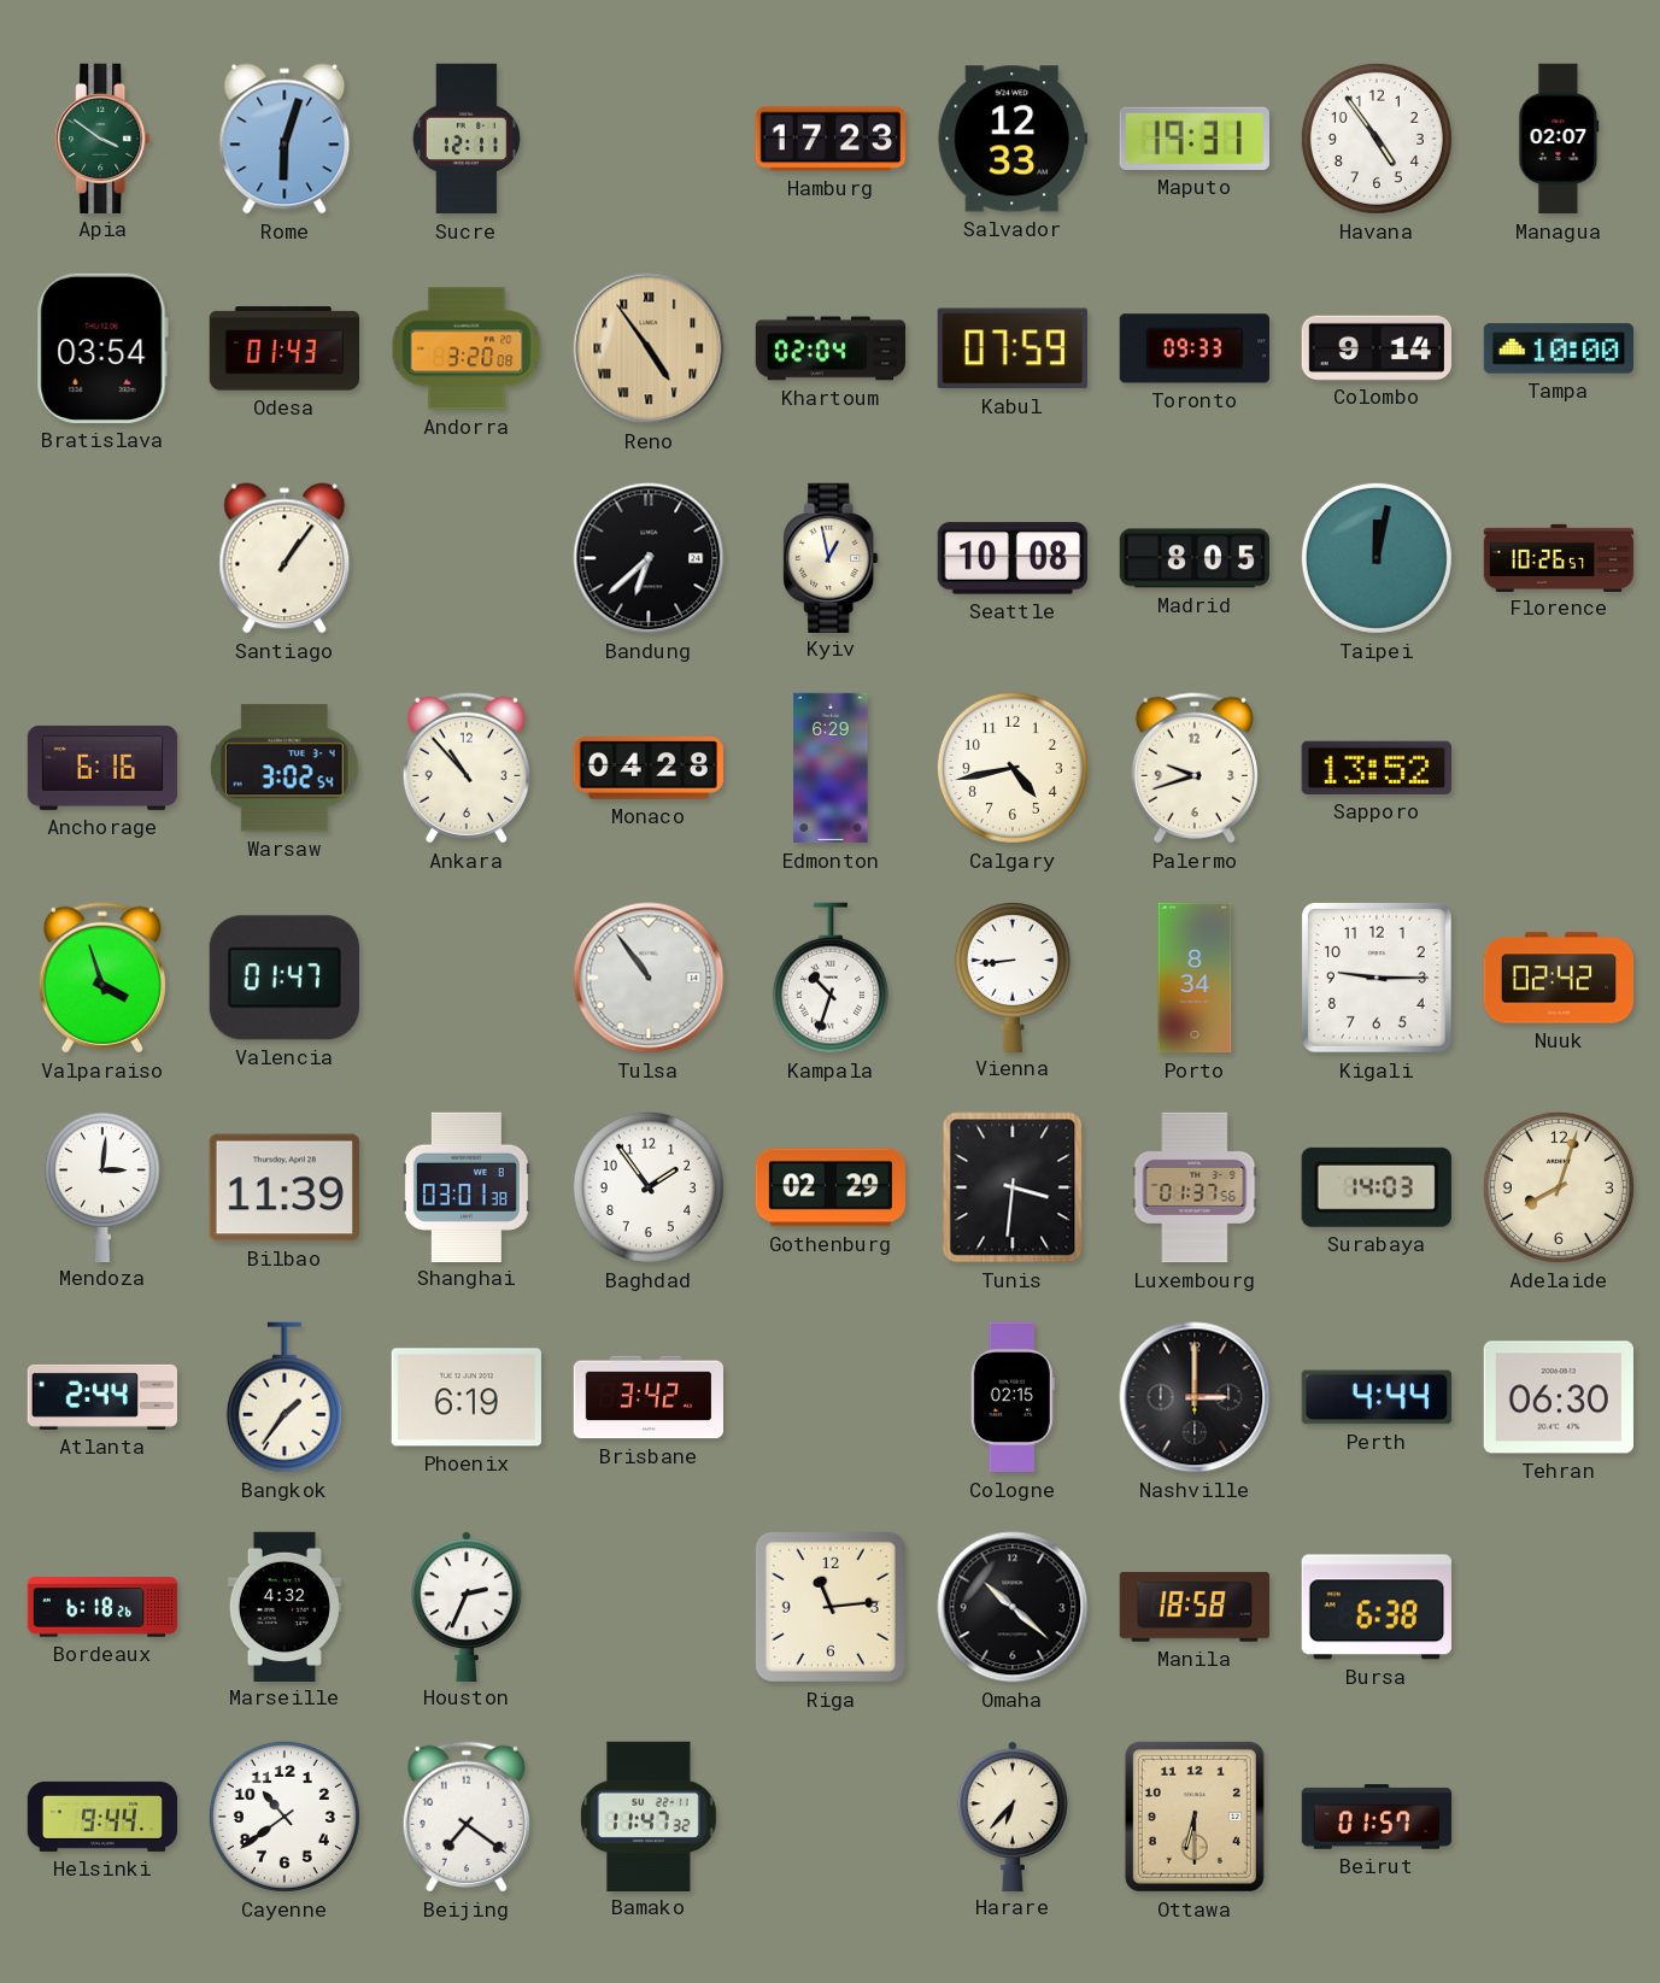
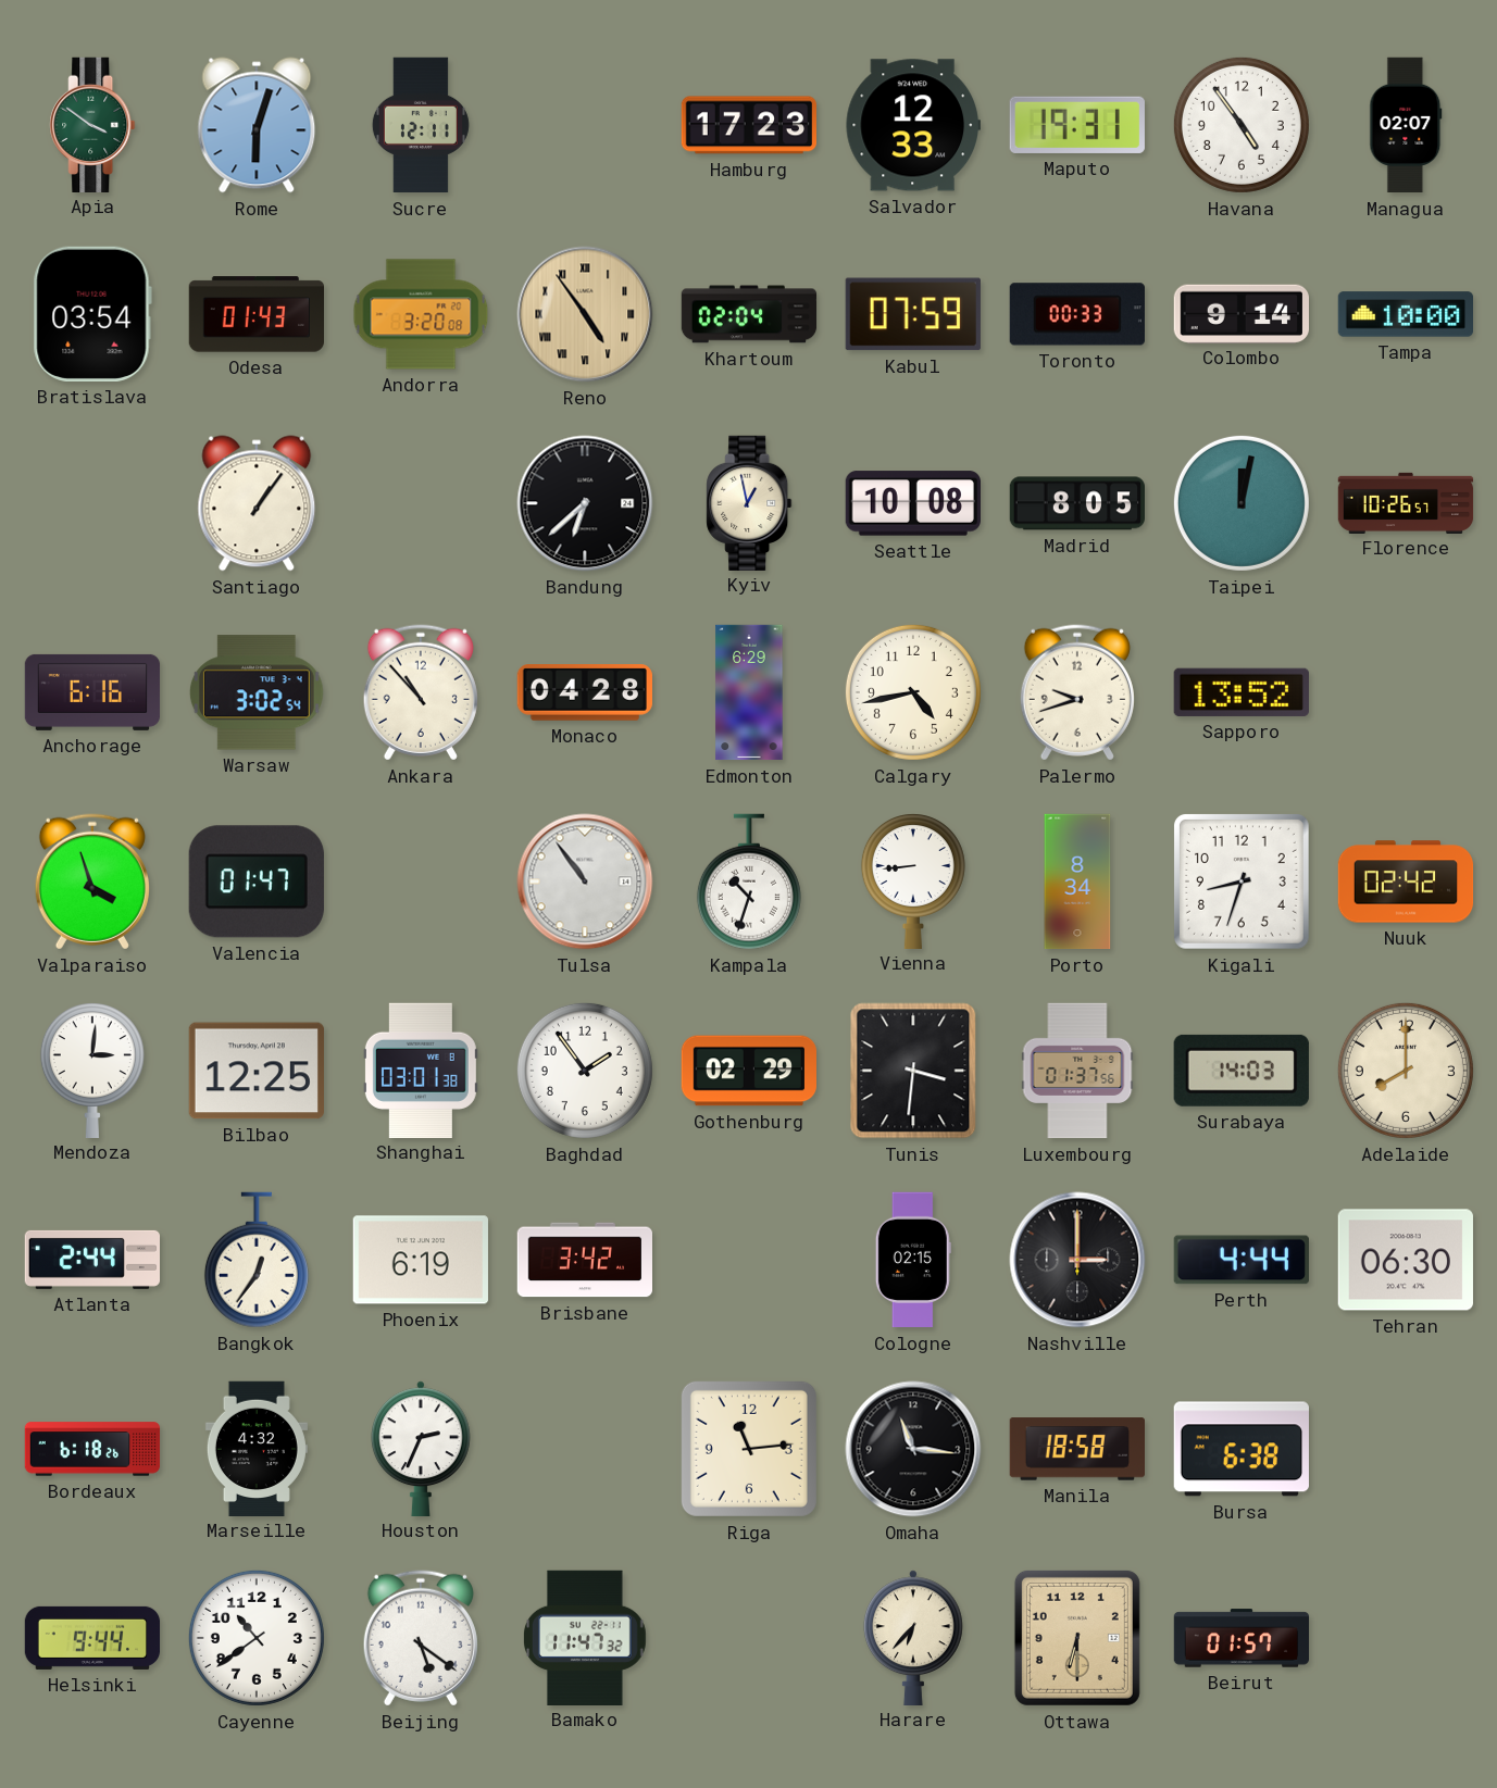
Toronto: 09:33 -> 00:33
Kigali: 9:15 -> 8:33
Bilbao: 11:39 -> 12:25
Adelaide: 8:03 -> 8:00
Bangkok: 1:36 -> 12:36
Omaha: 10:22 -> 11:16
Beijing: 7:21 -> 5:21
